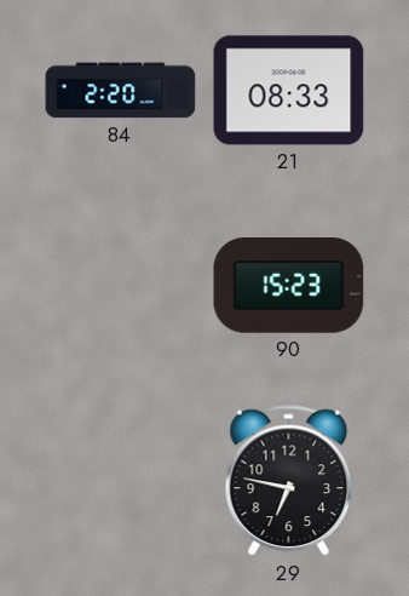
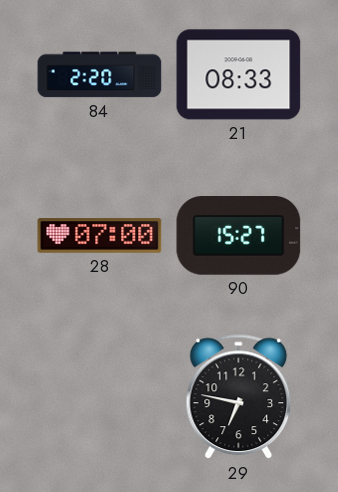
28: none -> 07:00
90: 15:23 -> 15:27
